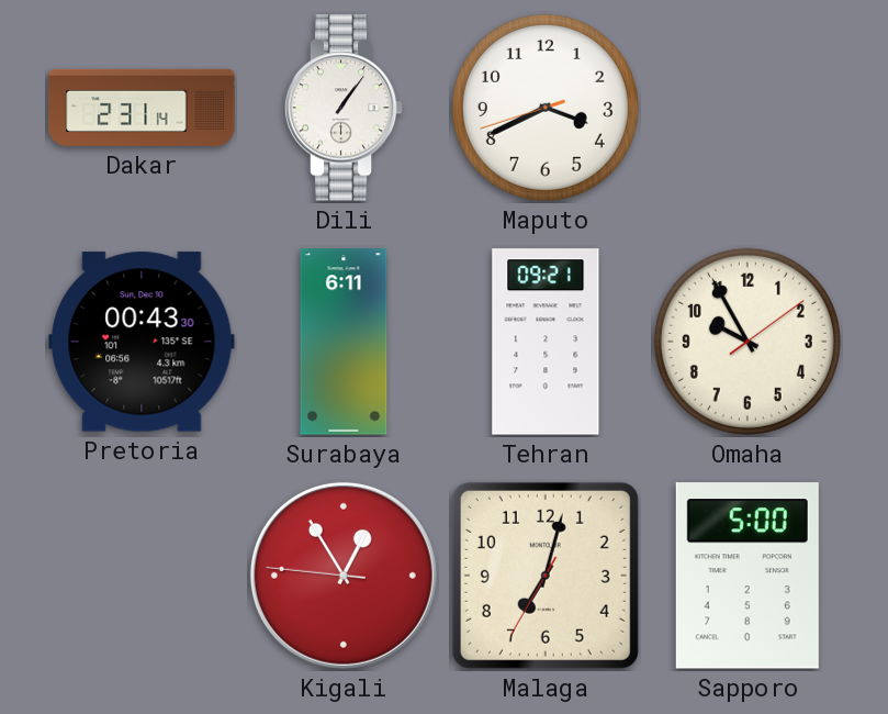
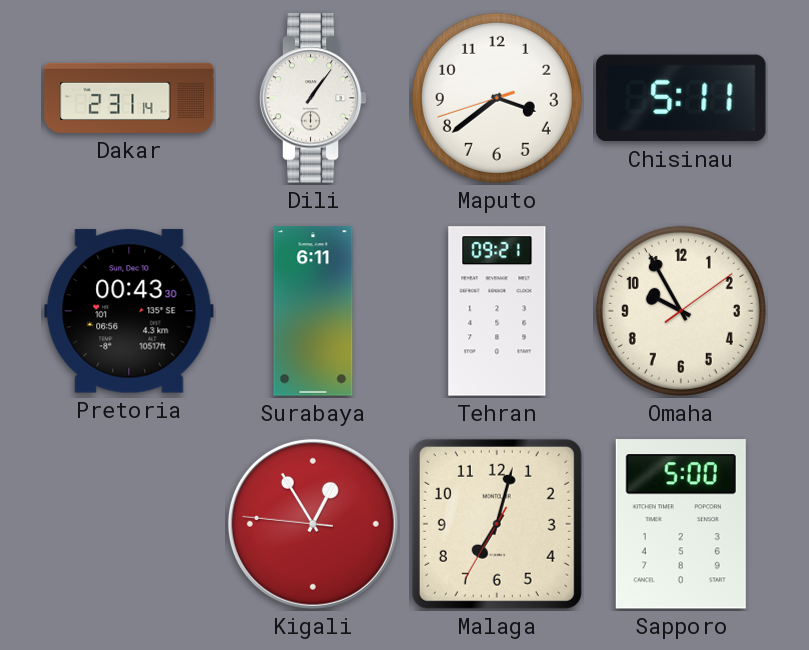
Maputo: 3:40 -> 3:38
Chisinau: none -> 5:11
